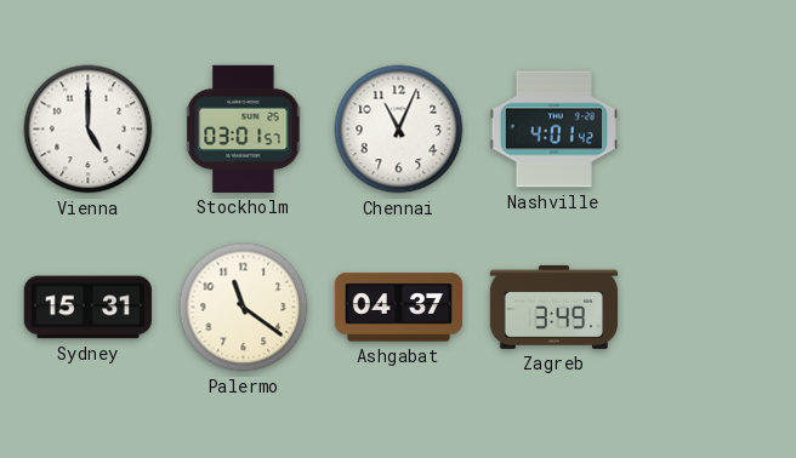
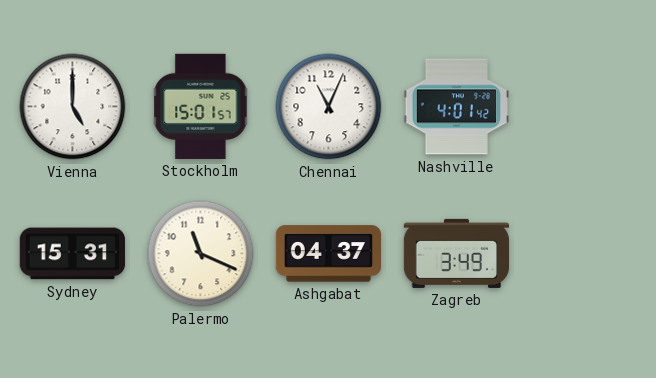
Stockholm: 03:01 -> 15:01
Palermo: 11:21 -> 11:19
